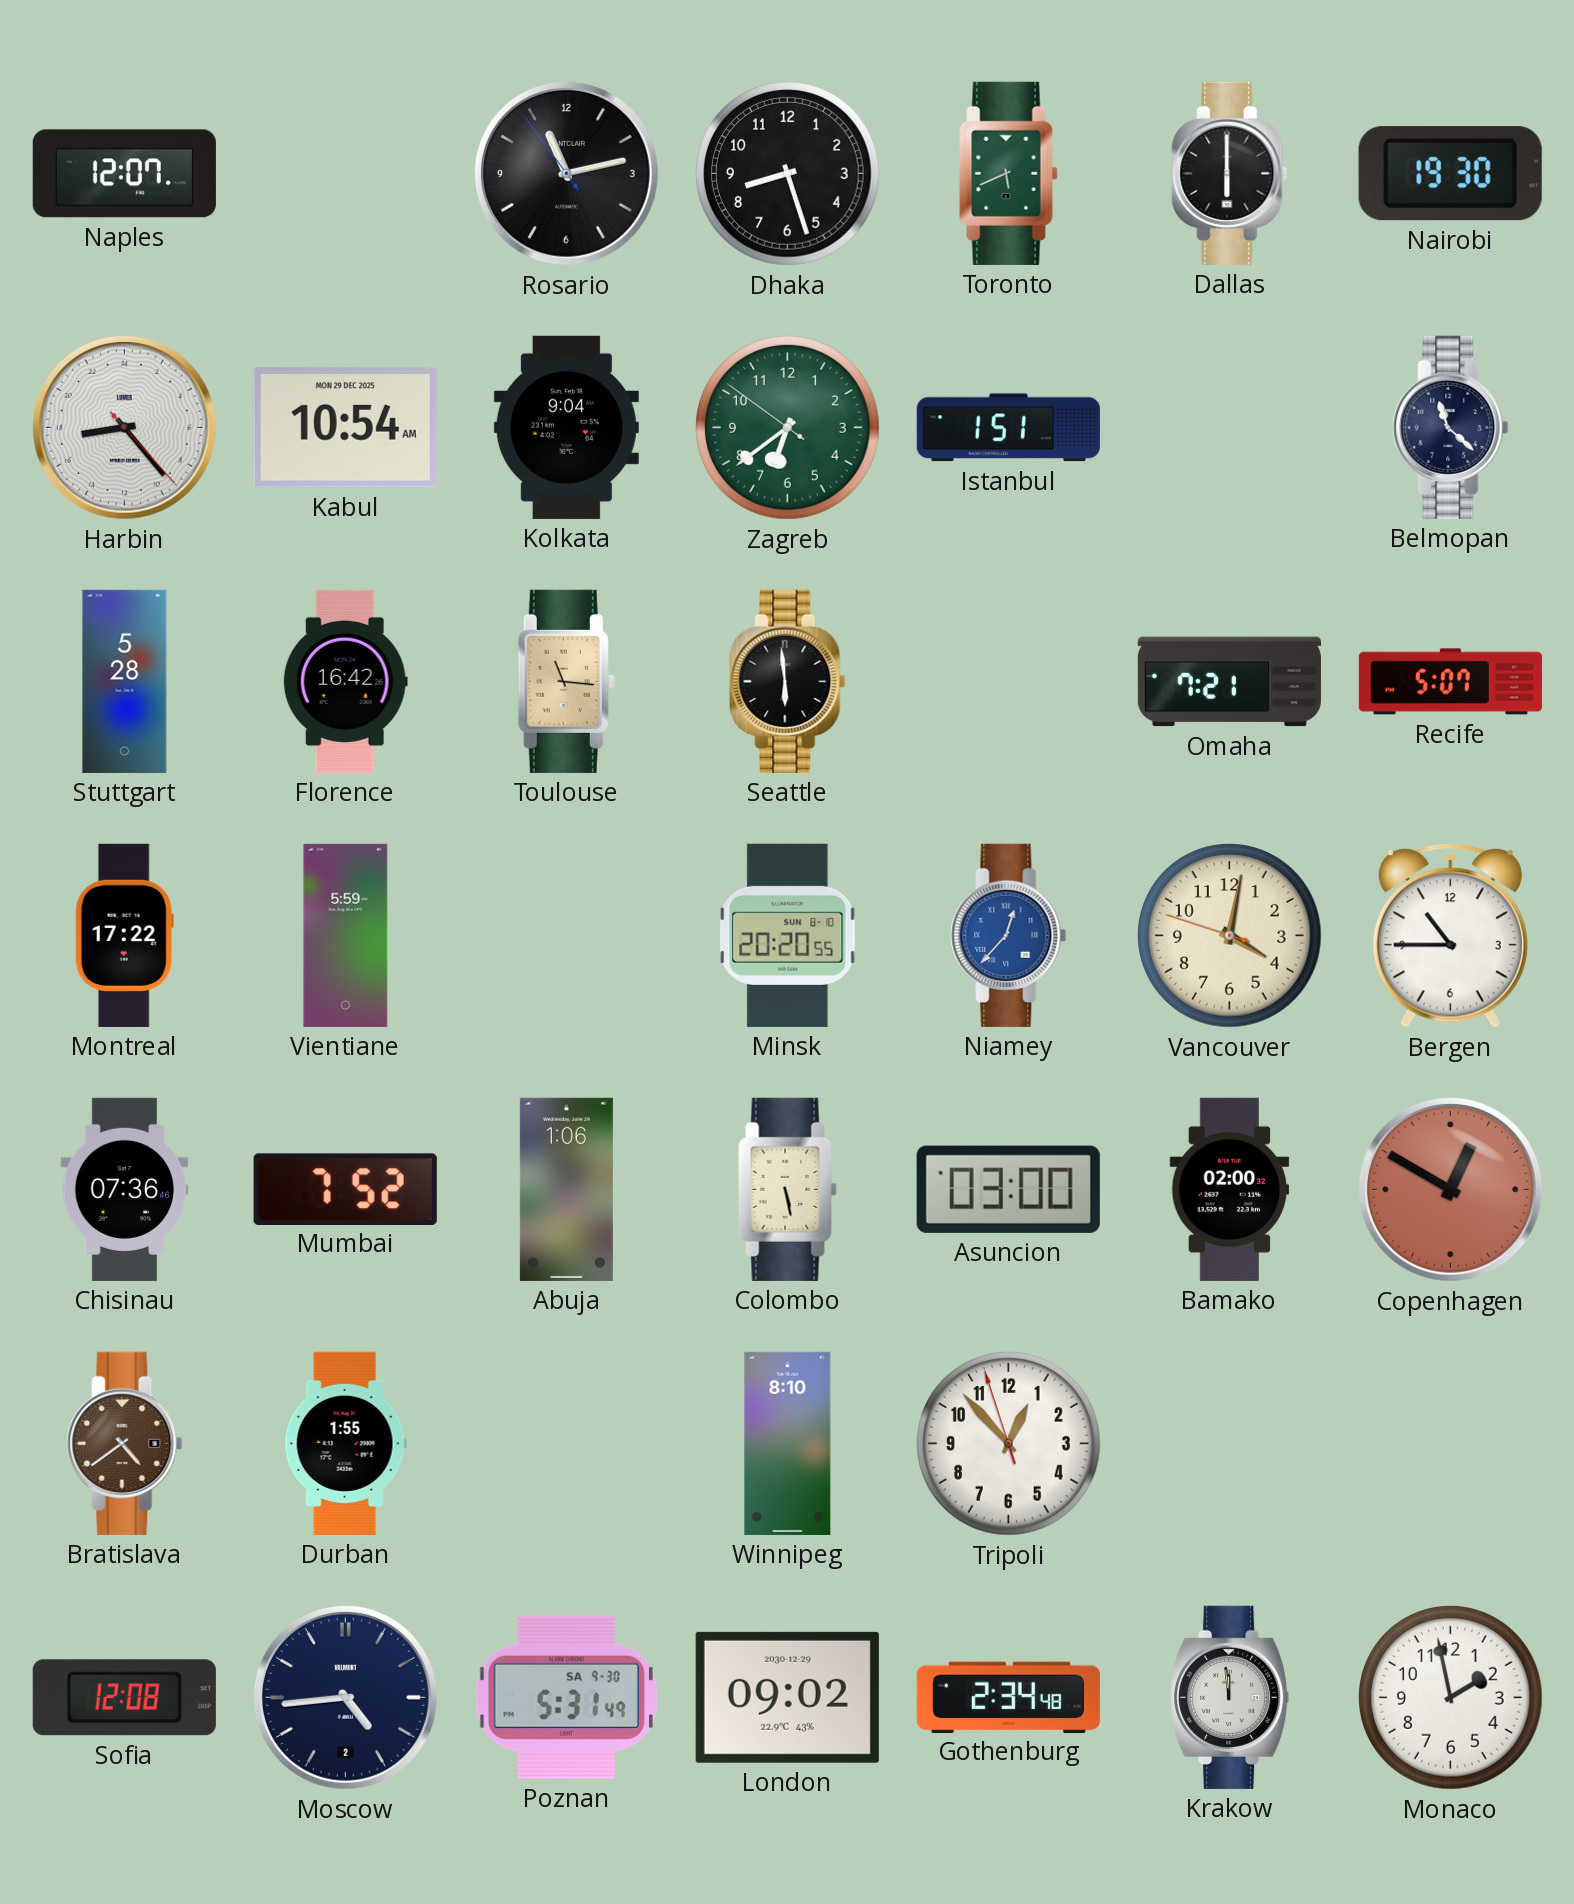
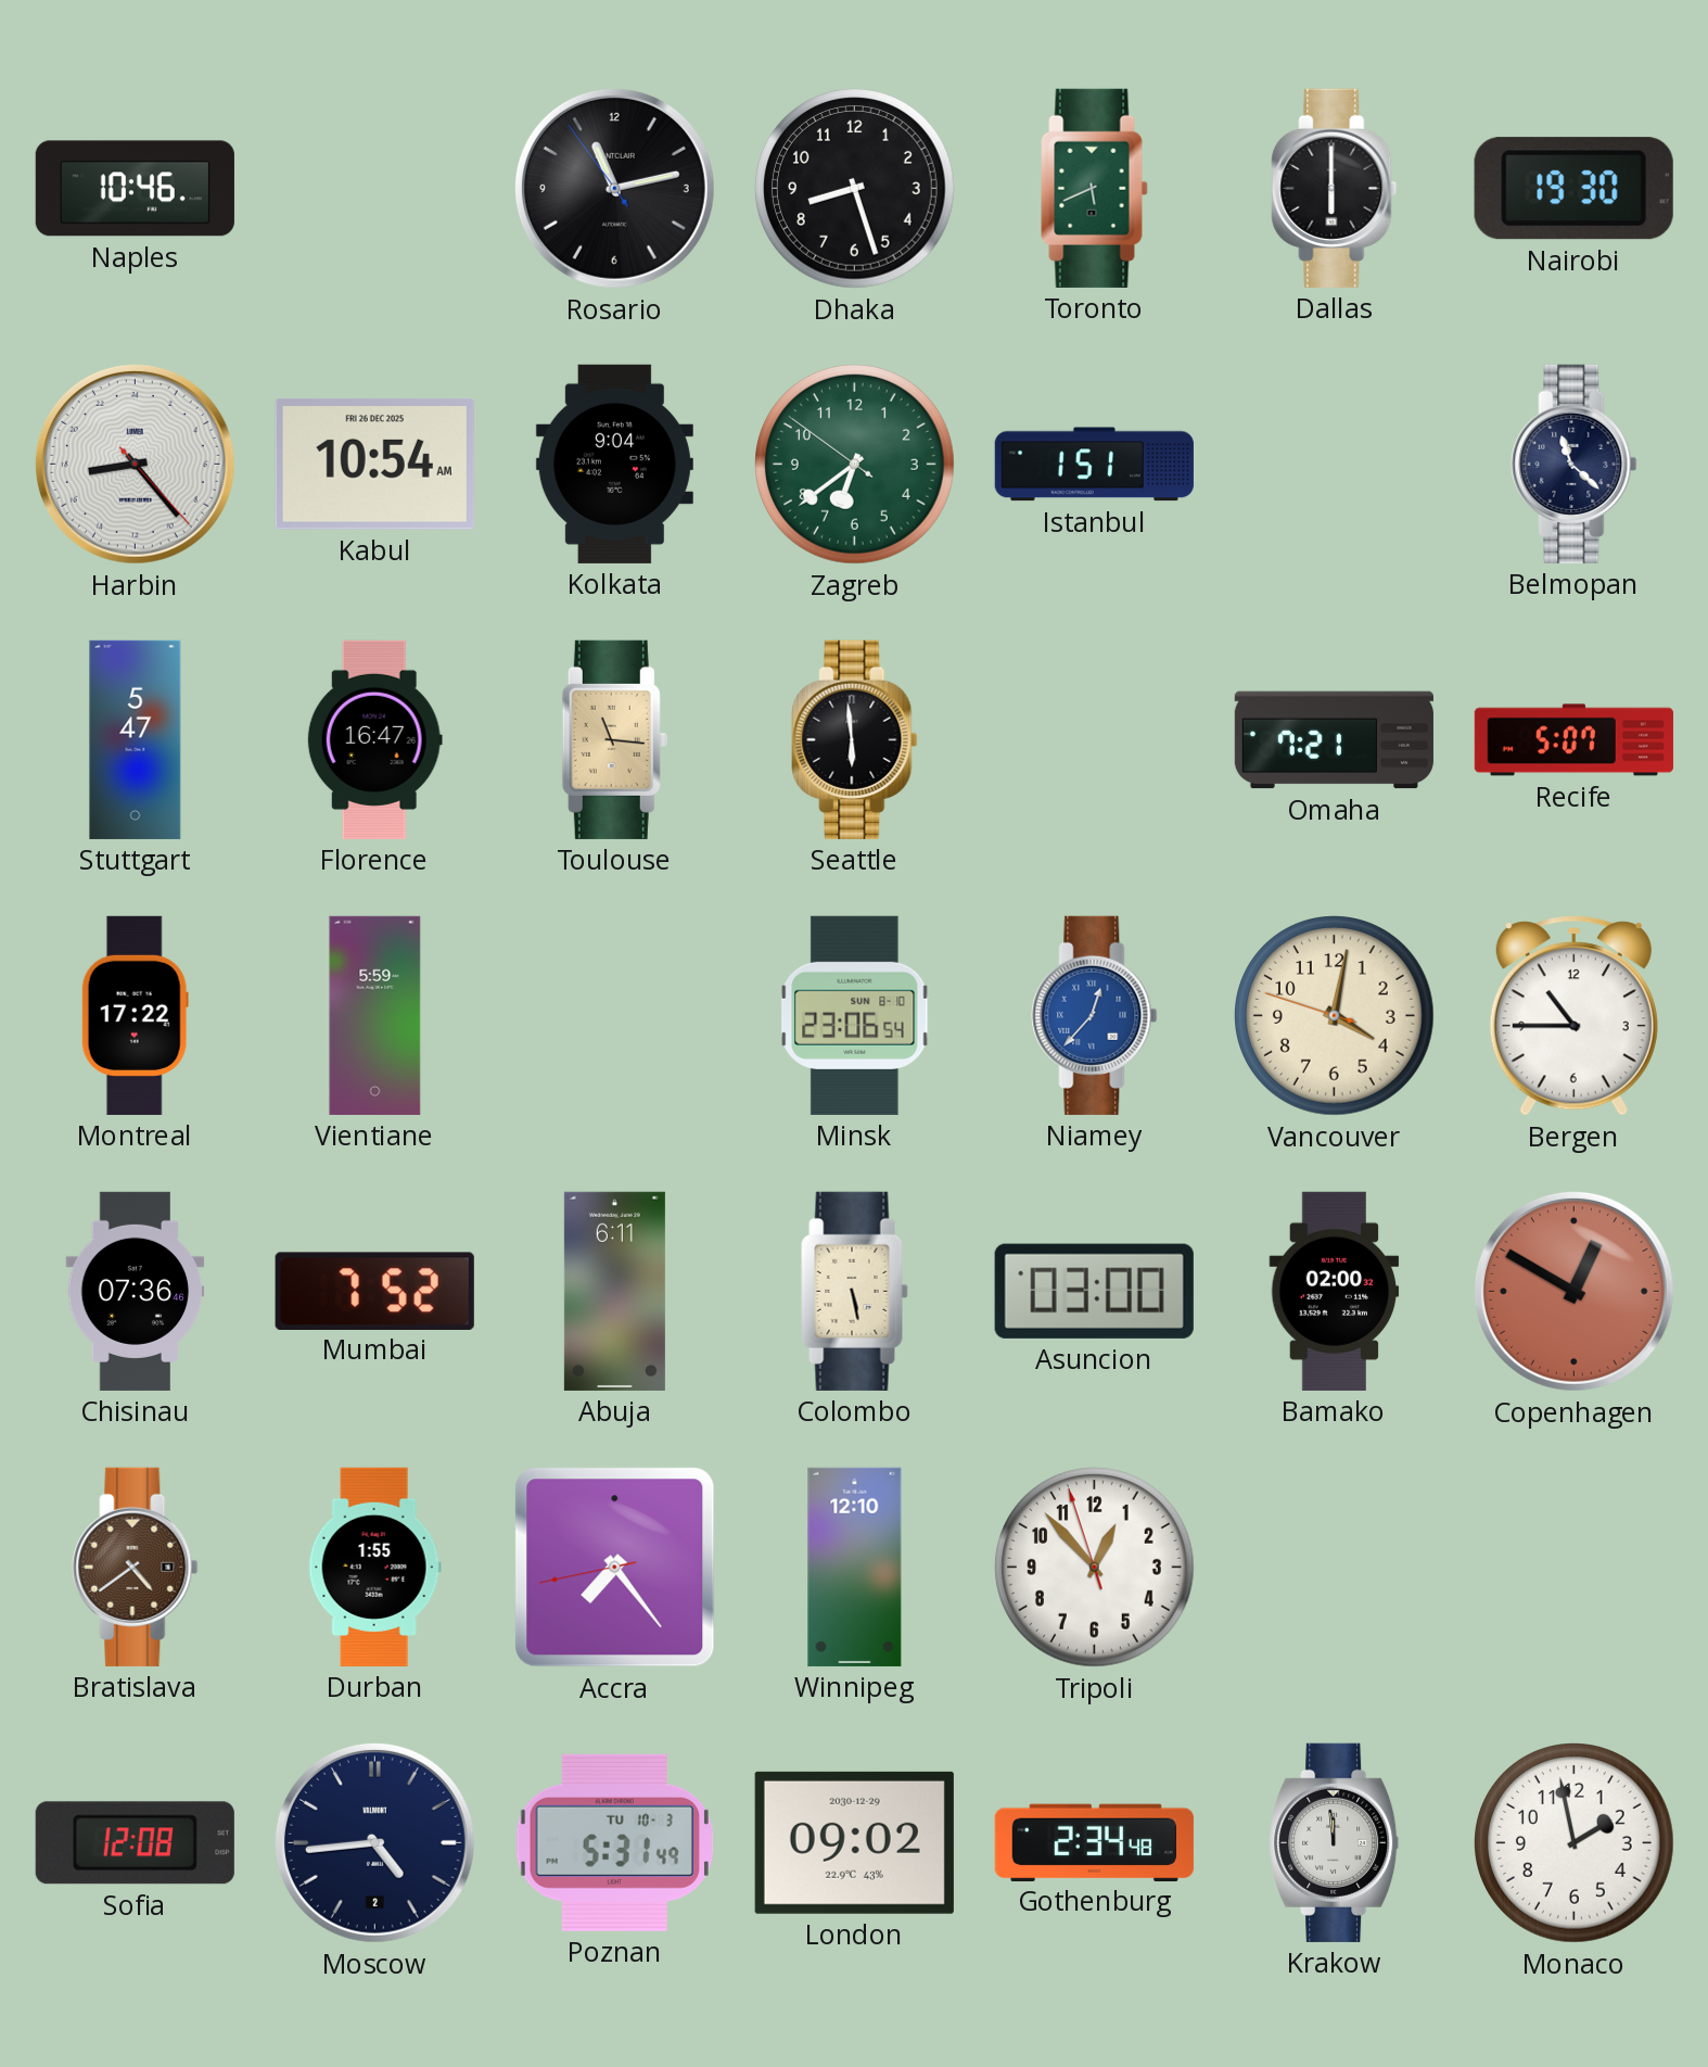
Naples: 12:07 -> 10:46
Kabul date: MON 29 DEC 2025 -> FRI 26 DEC 2025
Stuttgart: 5:28 -> 5:47
Florence: 16:42 -> 16:47
Minsk: 20:20 -> 23:06
Abuja: 1:06 -> 6:11
Accra: none -> 7:23
Winnipeg: 8:10 -> 12:10
Poznan date: SA 9-30 -> TU 10-3
